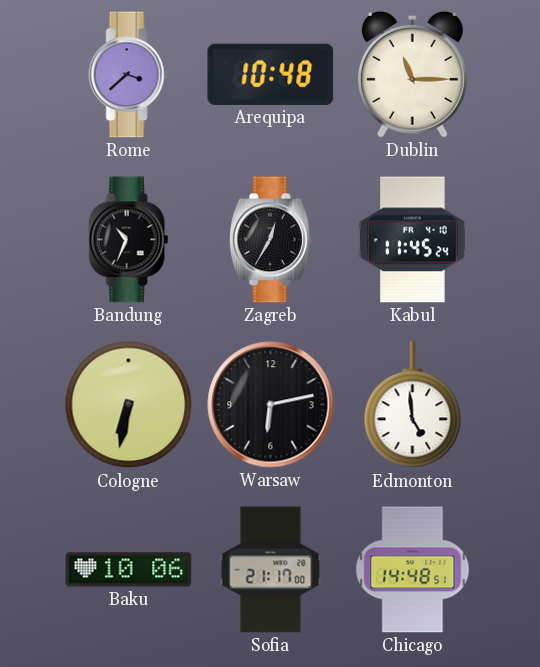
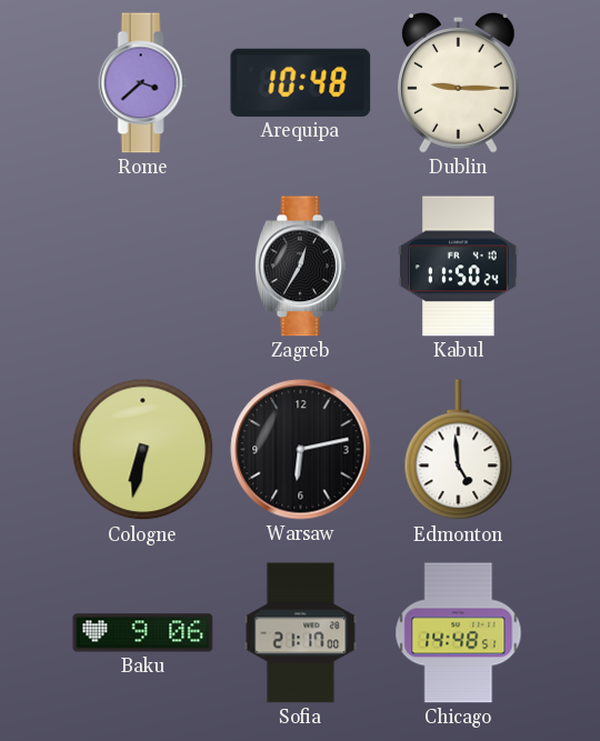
Dublin: 11:15 -> 9:15
Bandung: 10:34 -> none
Kabul: 11:45 -> 11:50
Baku: 10:06 -> 9:06
